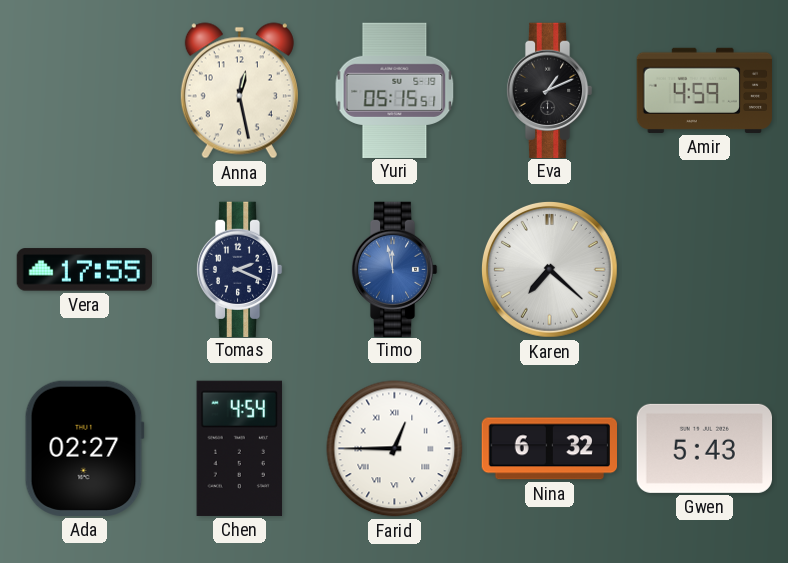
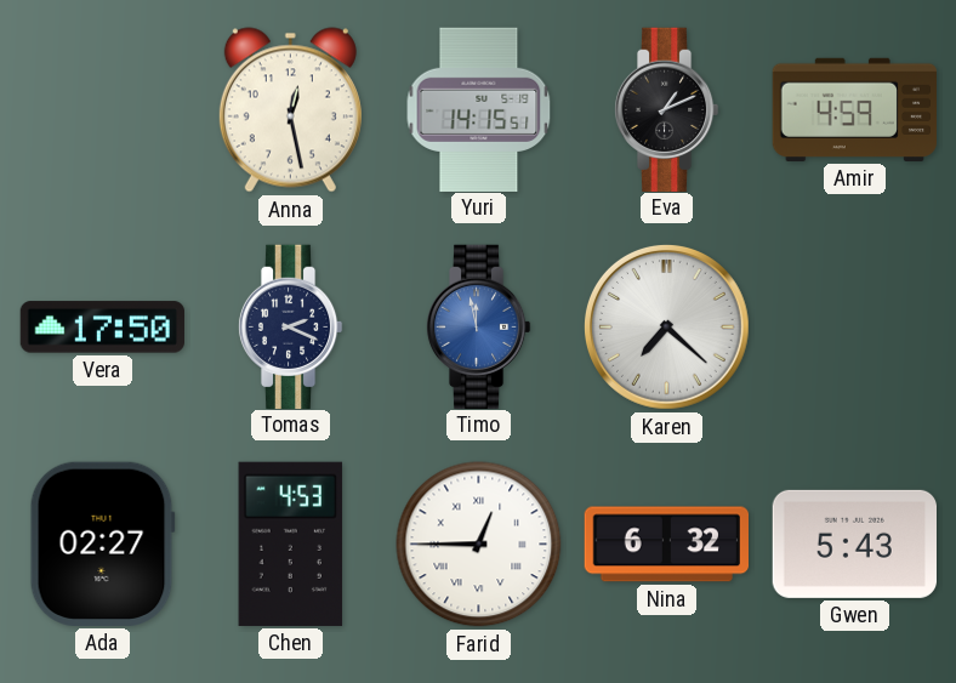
Yuri: 05:15 -> 14:15
Vera: 17:55 -> 17:50
Chen: 4:54 -> 4:53
